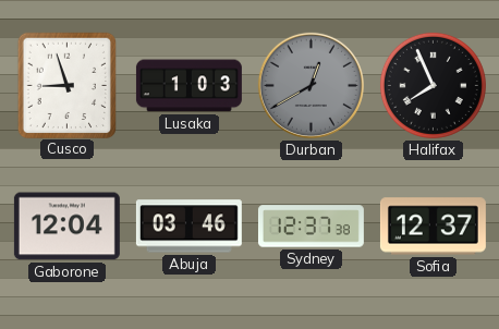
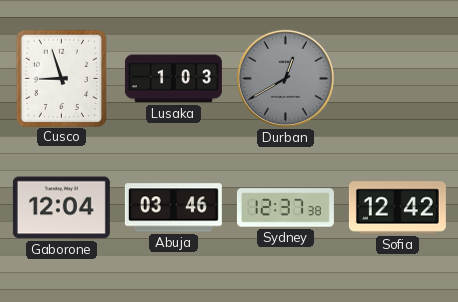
Halifax: 7:56 -> none
Sofia: 12:37 -> 12:42
